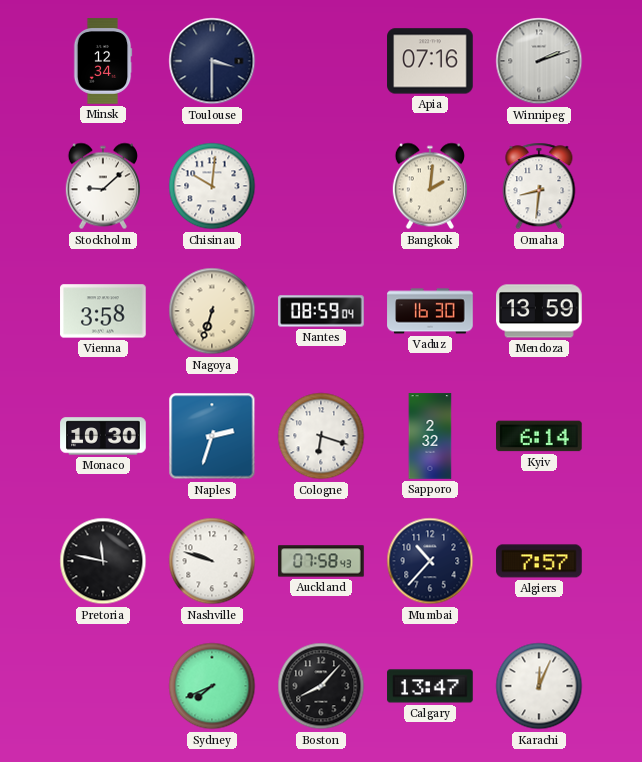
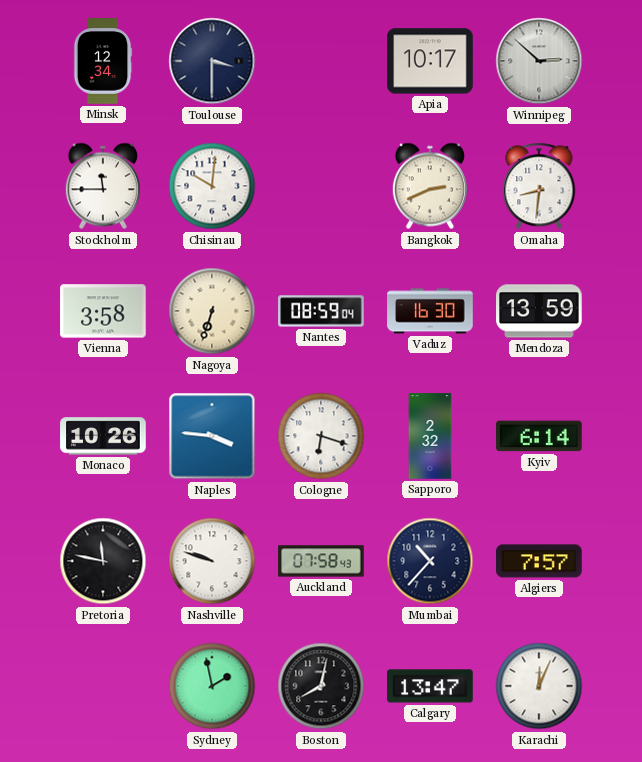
Apia: 07:16 -> 10:17
Winnipeg: 2:12 -> 2:52
Stockholm: 9:08 -> 11:45
Bangkok: 2:01 -> 2:41
Monaco: 10:30 -> 10:26
Naples: 2:33 -> 3:46
Sydney: 7:41 -> 1:58
Boston: 8:07 -> 8:02
